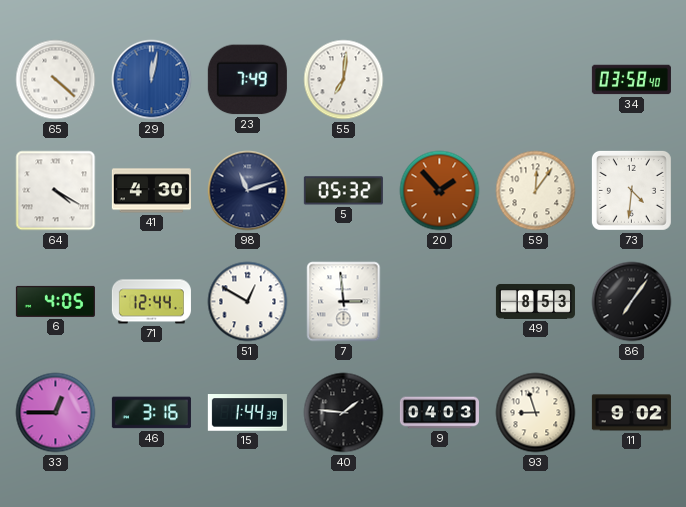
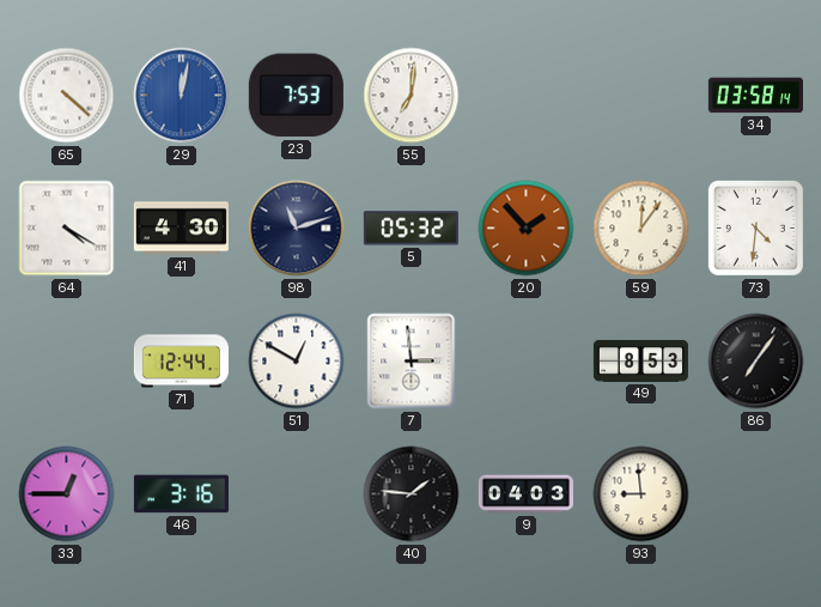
23: 7:49 -> 7:53
34: 03:58:40 -> 03:58:14
6: 4:05 -> none
15: 1:44 -> none
93: 8:57 -> 8:59
11: 9:02 -> none
